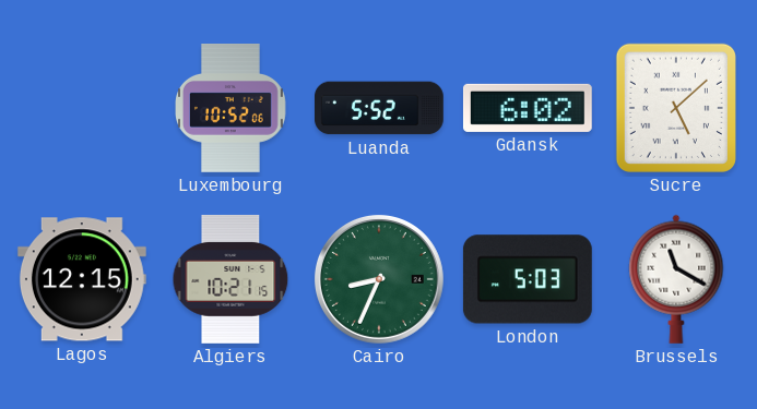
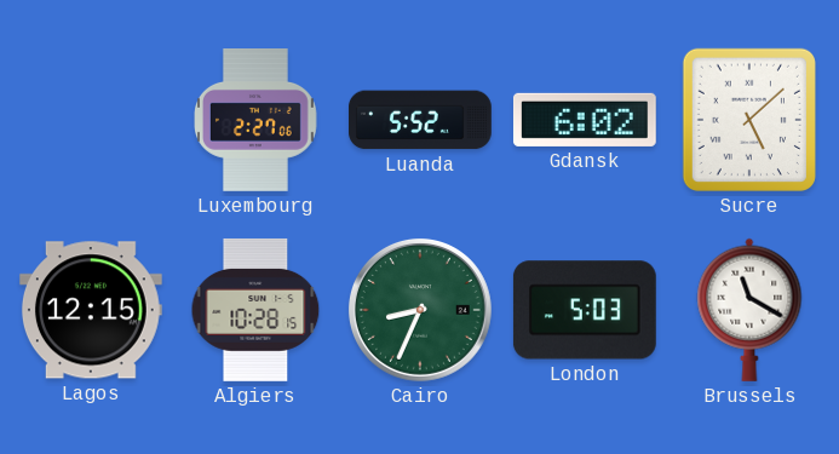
Luxembourg: 10:52 -> 2:27
Algiers: 10:21 -> 10:28
